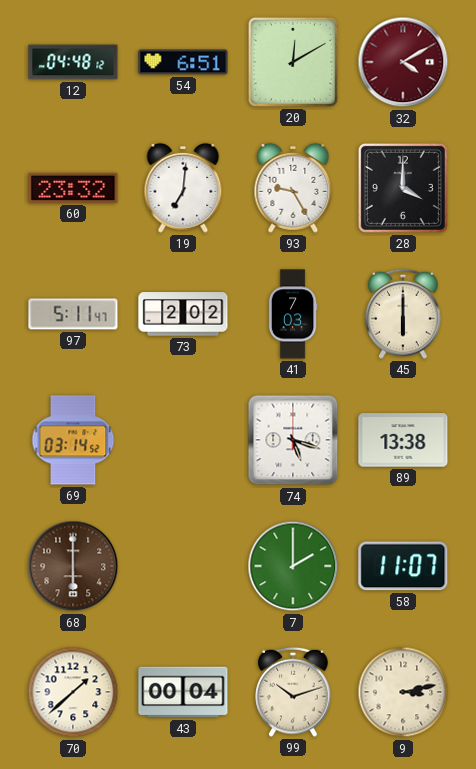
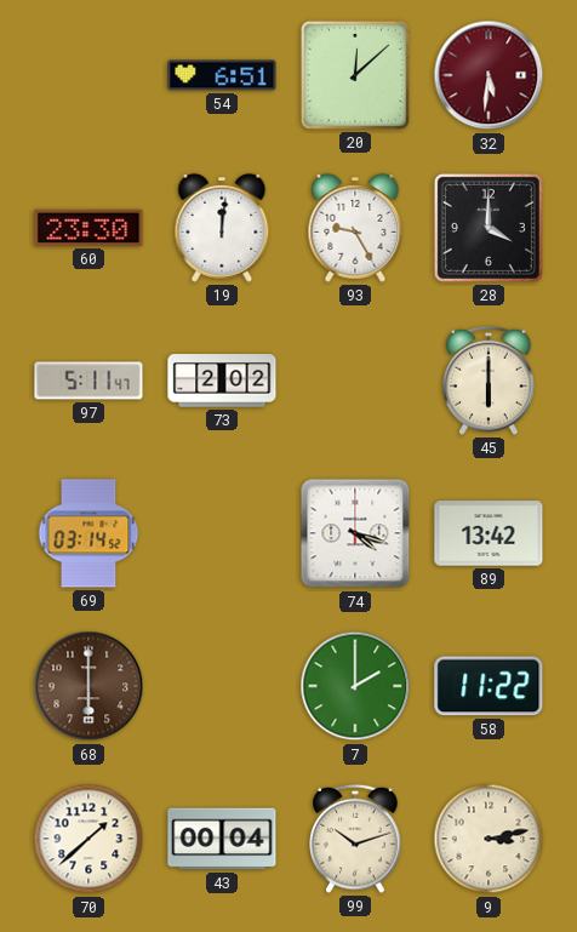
12: 04:48 -> none
20: 12:10 -> 12:08
32: 4:10 -> 5:31
60: 23:32 -> 23:30
19: 7:01 -> 12:01
41: 7:03 -> none
74: 5:18 -> 4:18
89: 13:38 -> 13:42
58: 11:07 -> 11:22
